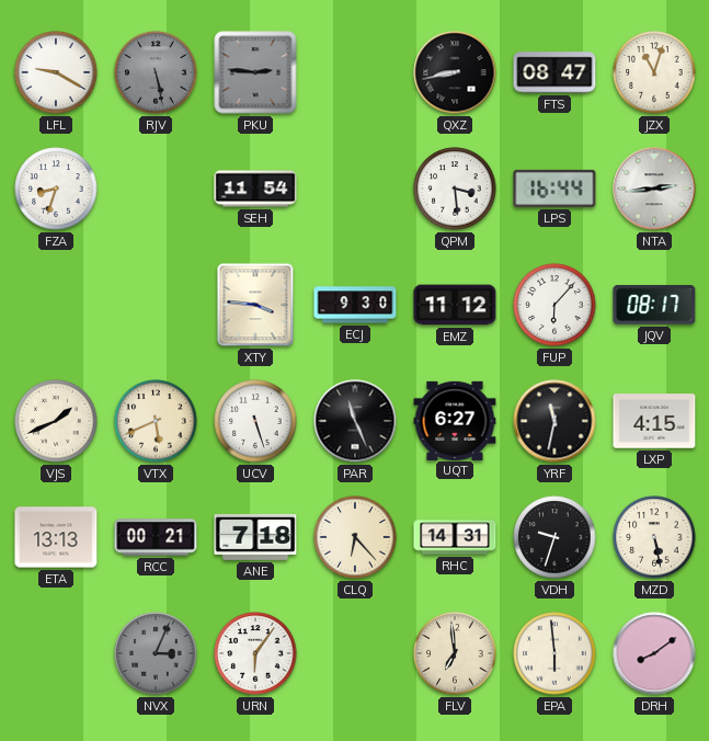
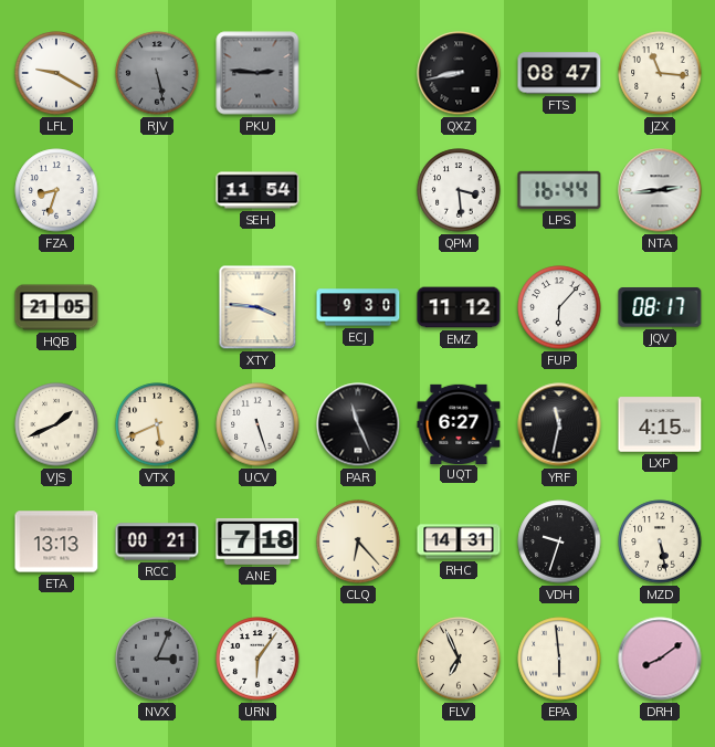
JZX: 11:03 -> 11:16
HQB: none -> 21:05
FLV: 6:59 -> 6:56
